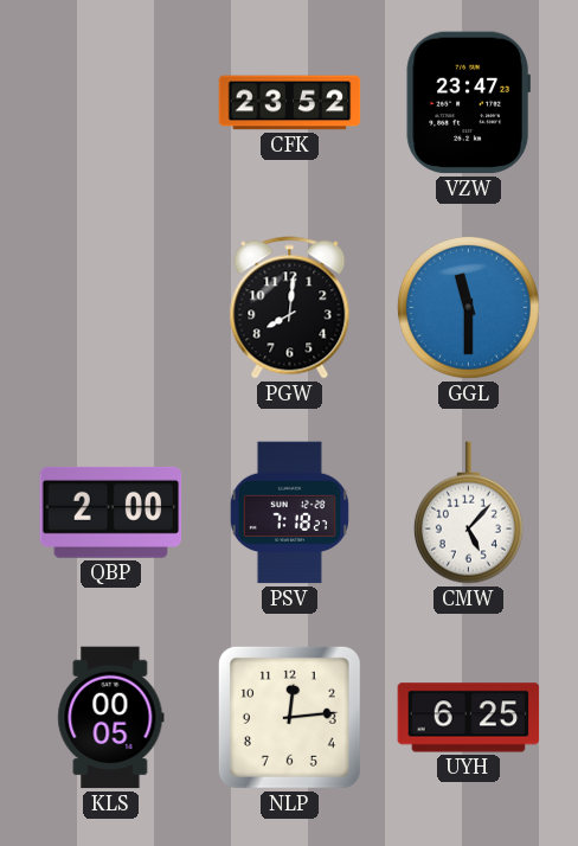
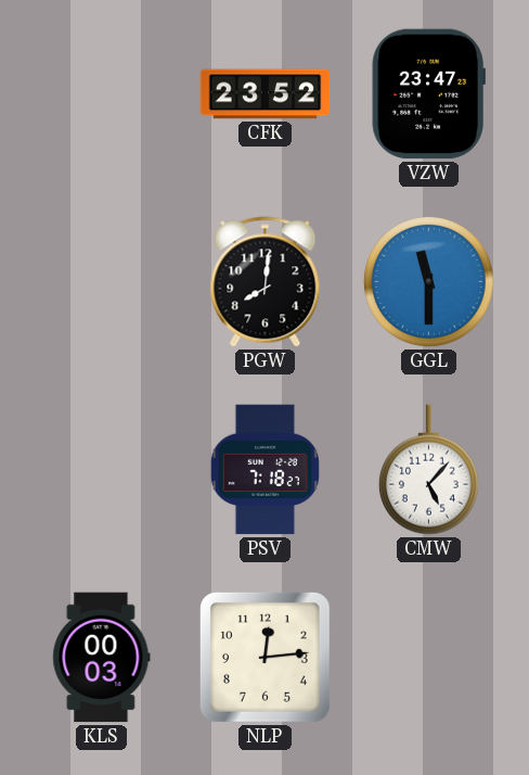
QBP: 2:00 -> none
KLS: 00:05 -> 00:03
UYH: 6:25 -> none
